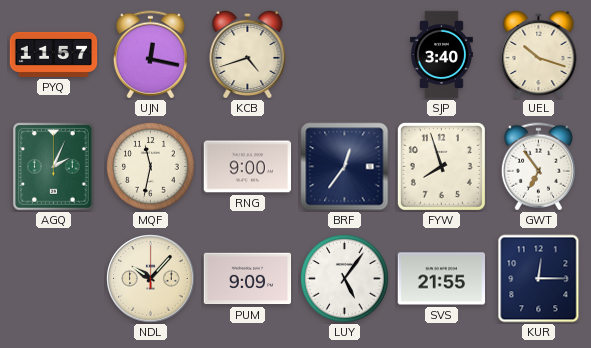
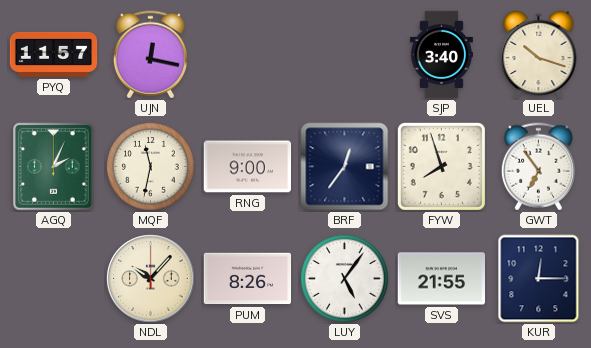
KCB: 4:42 -> none
PUM: 9:09 -> 8:26
